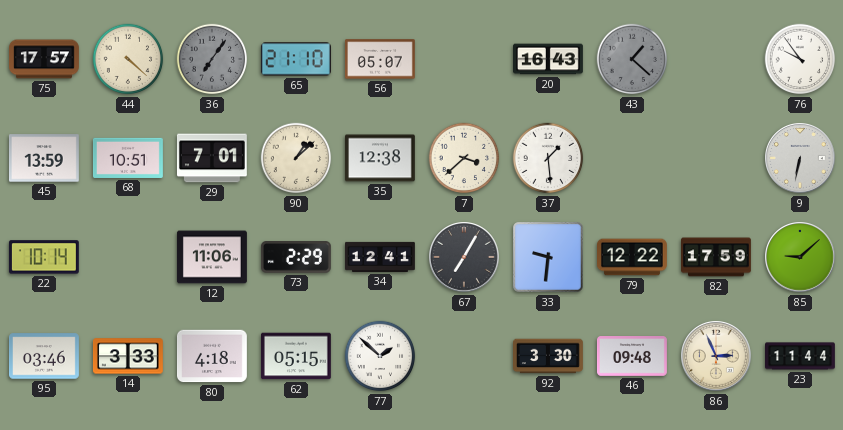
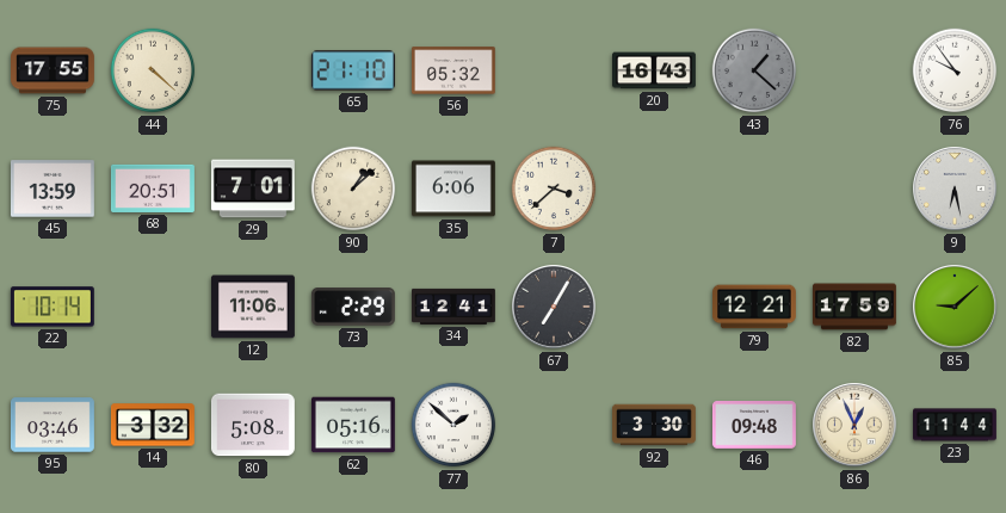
75: 17:57 -> 17:55
36: 7:06 -> none
56: 05:07 -> 05:32
68: 10:51 -> 20:51
35: 12:38 -> 6:06
37: 1:29 -> none
9: 6:32 -> 6:28
33: 9:31 -> none
79: 12:22 -> 12:21
14: 3:33 -> 3:32
80: 4:18 -> 5:08
62: 05:15 -> 05:16
86: 2:56 -> 12:56
